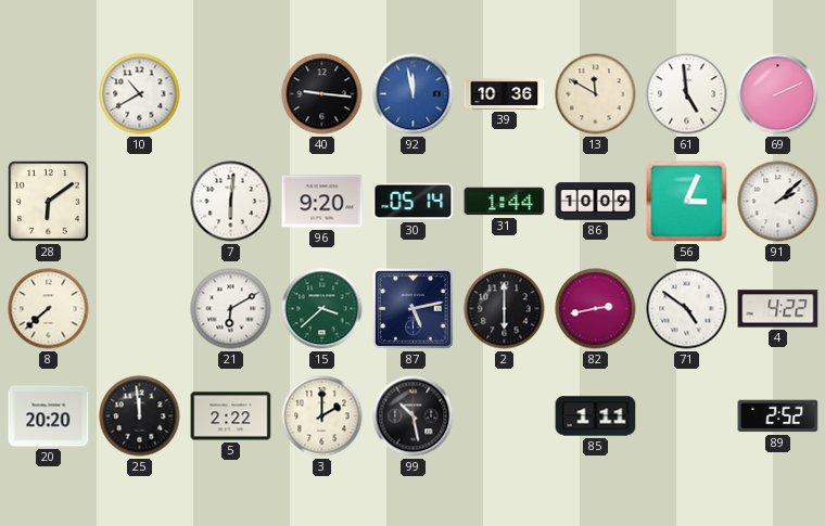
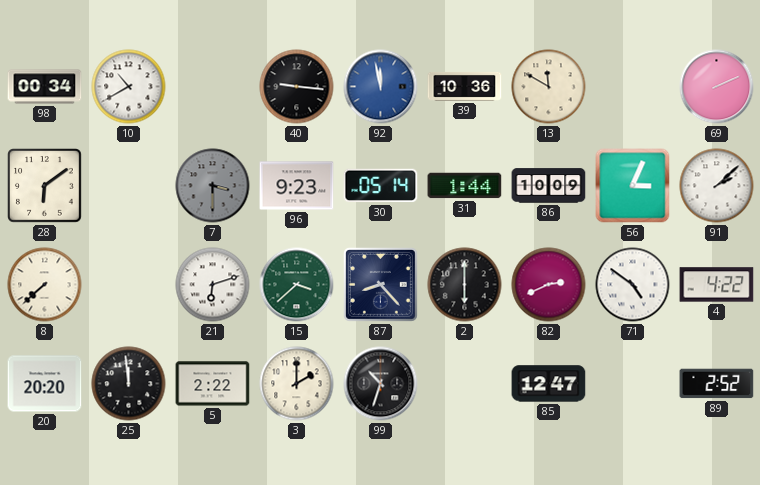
98: none -> 00:34
61: 4:59 -> none
7: 6:01 -> 3:30
7 dial: white -> grey
96: 9:20 -> 9:23
21: 6:10 -> 6:12
87: 5:13 -> 8:23
82: 2:43 -> 2:41
99: 10:28 -> 10:33
85: 1:11 -> 12:47
